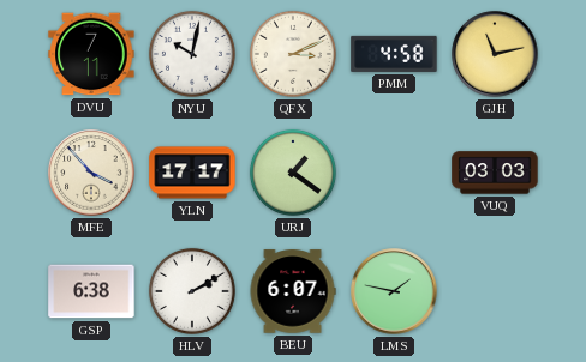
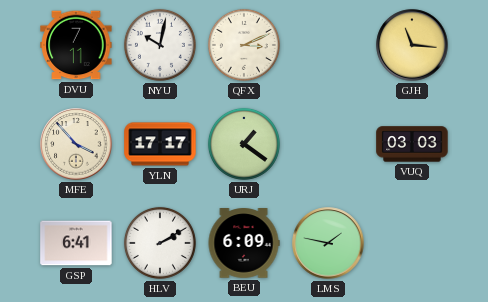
PMM: 4:58 -> none
GJH: 11:13 -> 11:16
GSP: 6:38 -> 6:41
BEU: 6:07 -> 6:09
